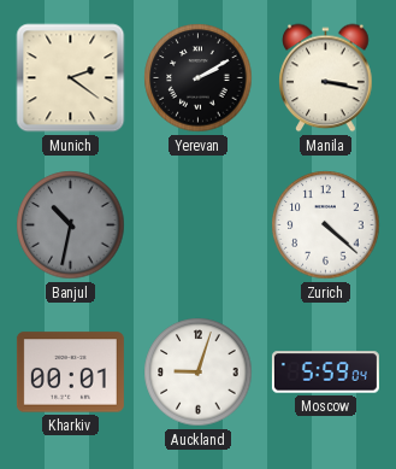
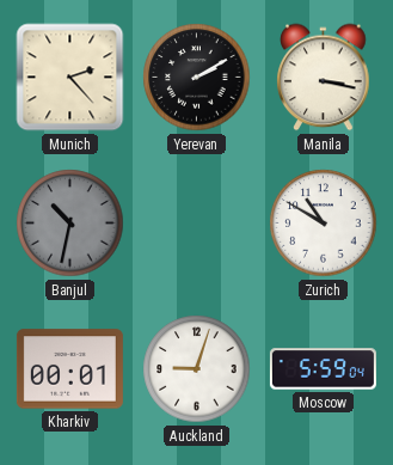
Munich: 2:21 -> 2:23
Zurich: 4:22 -> 10:50
